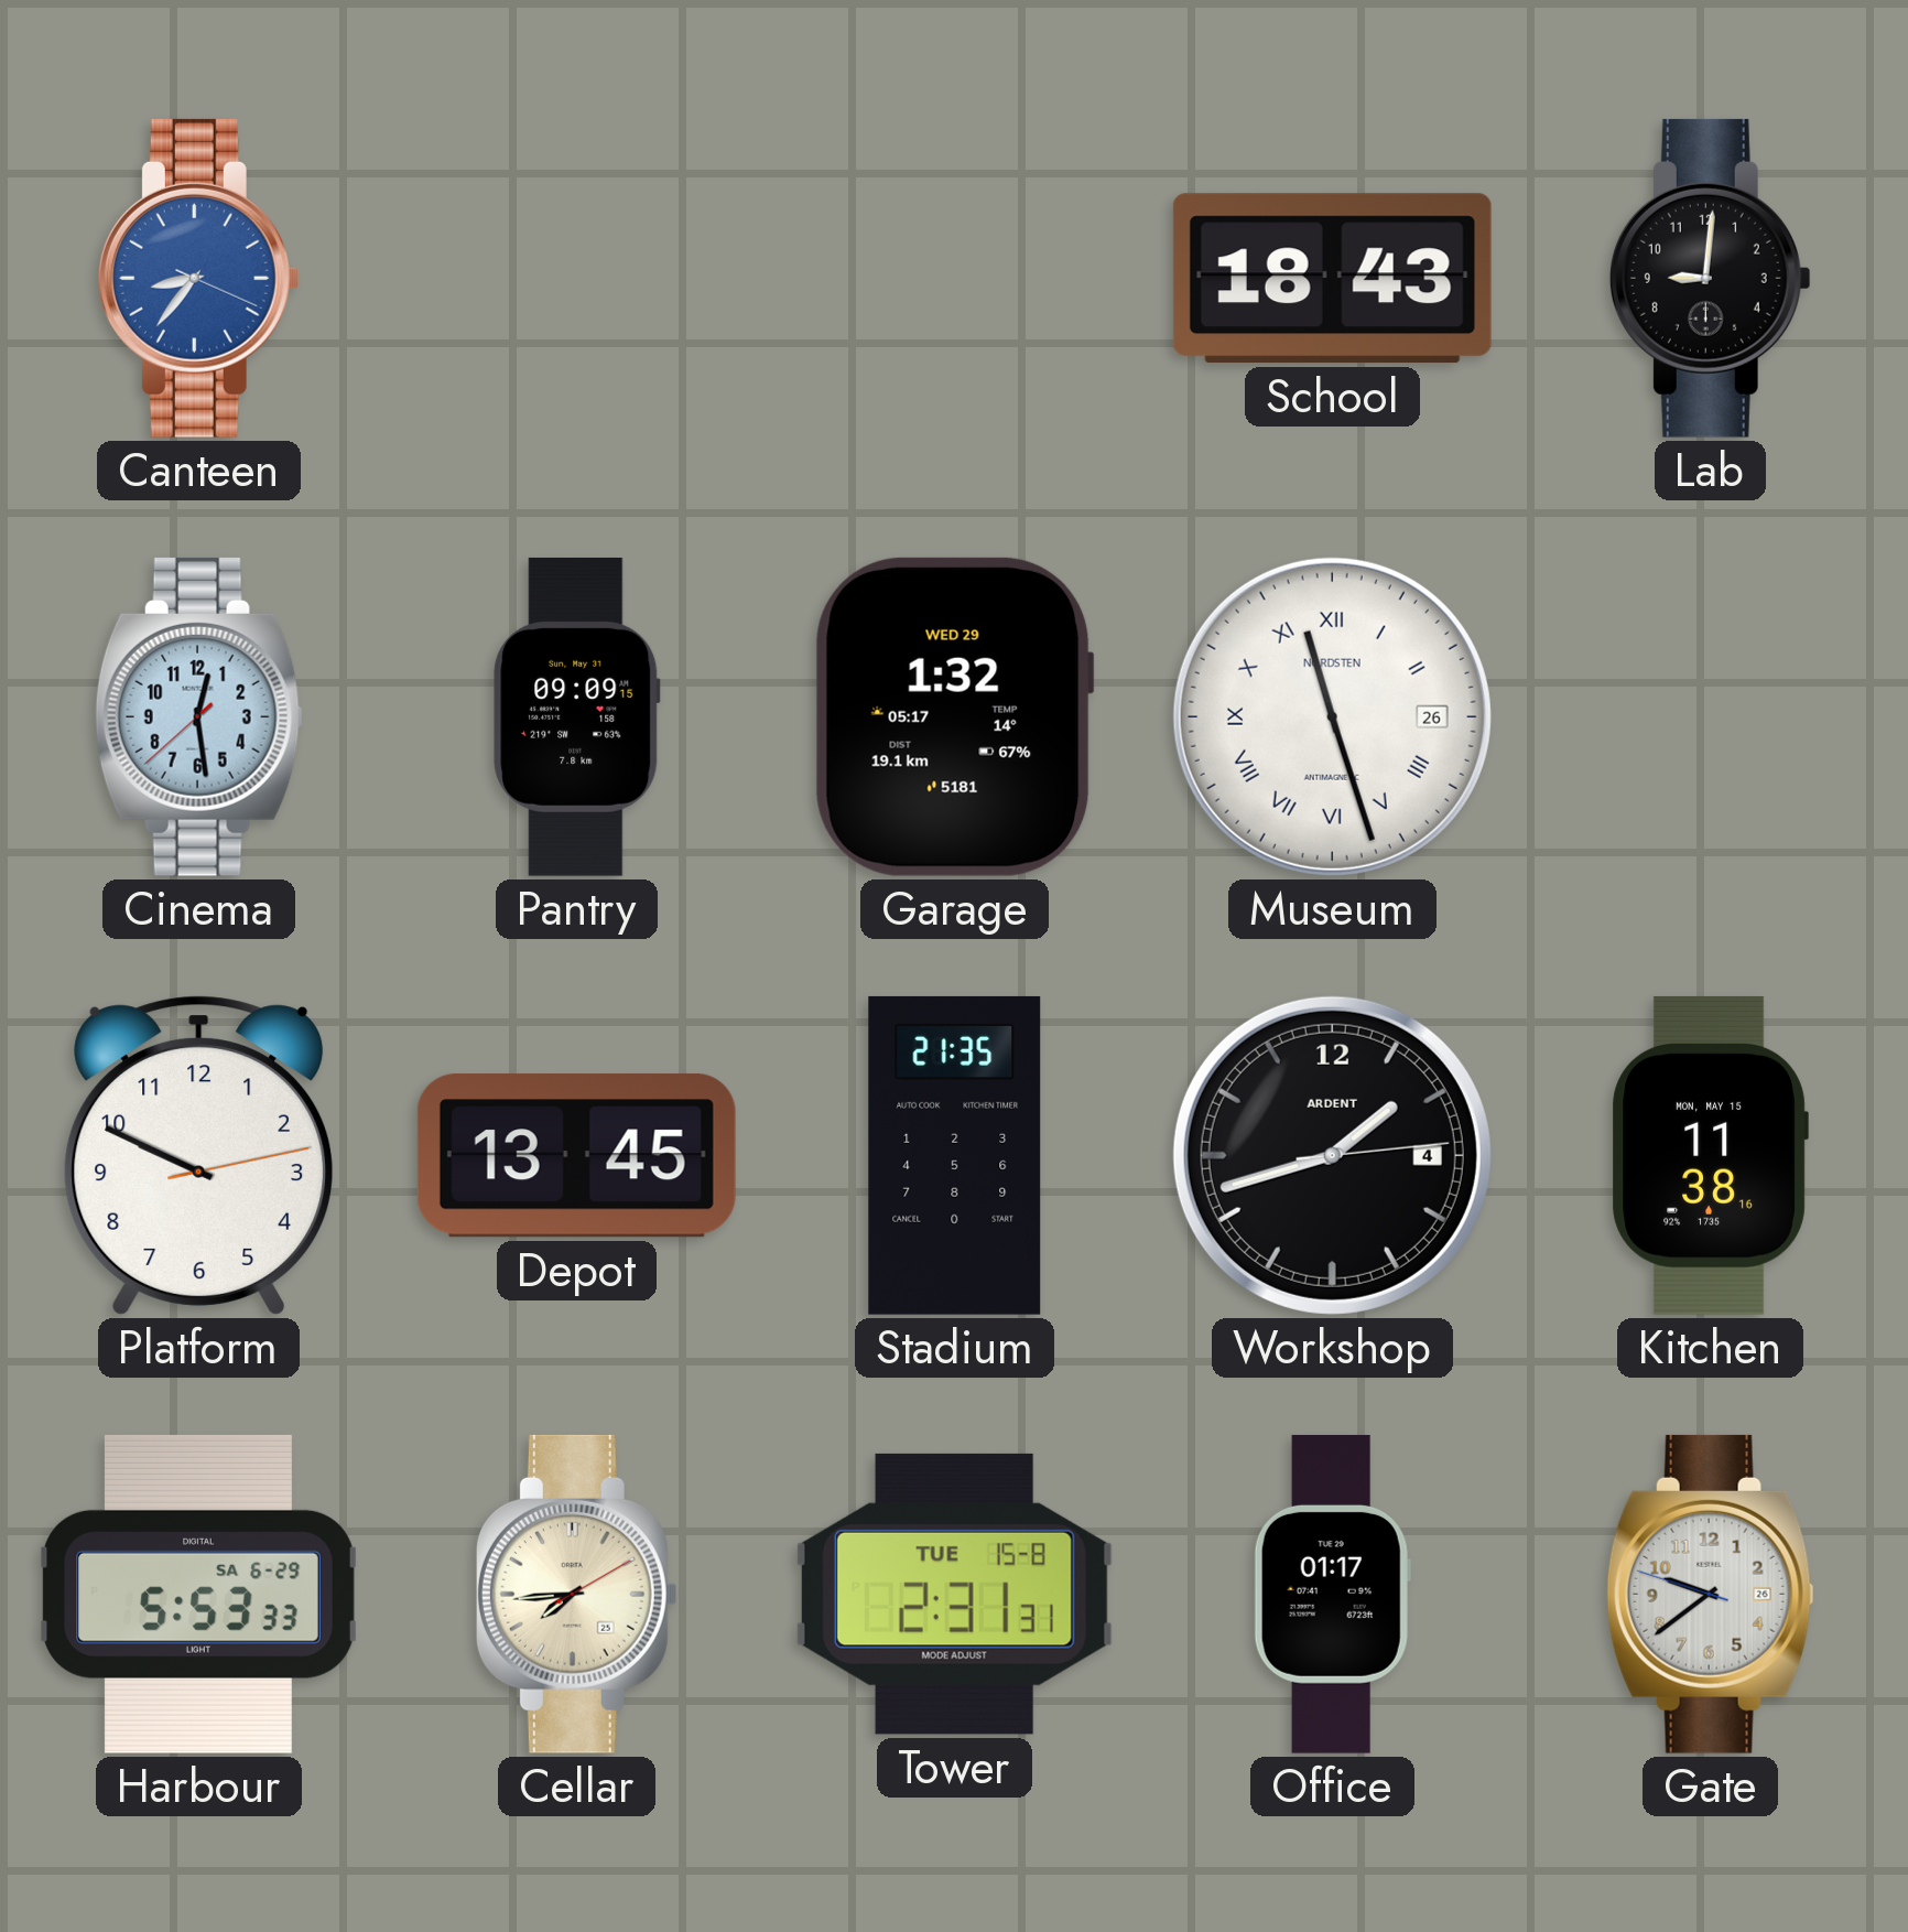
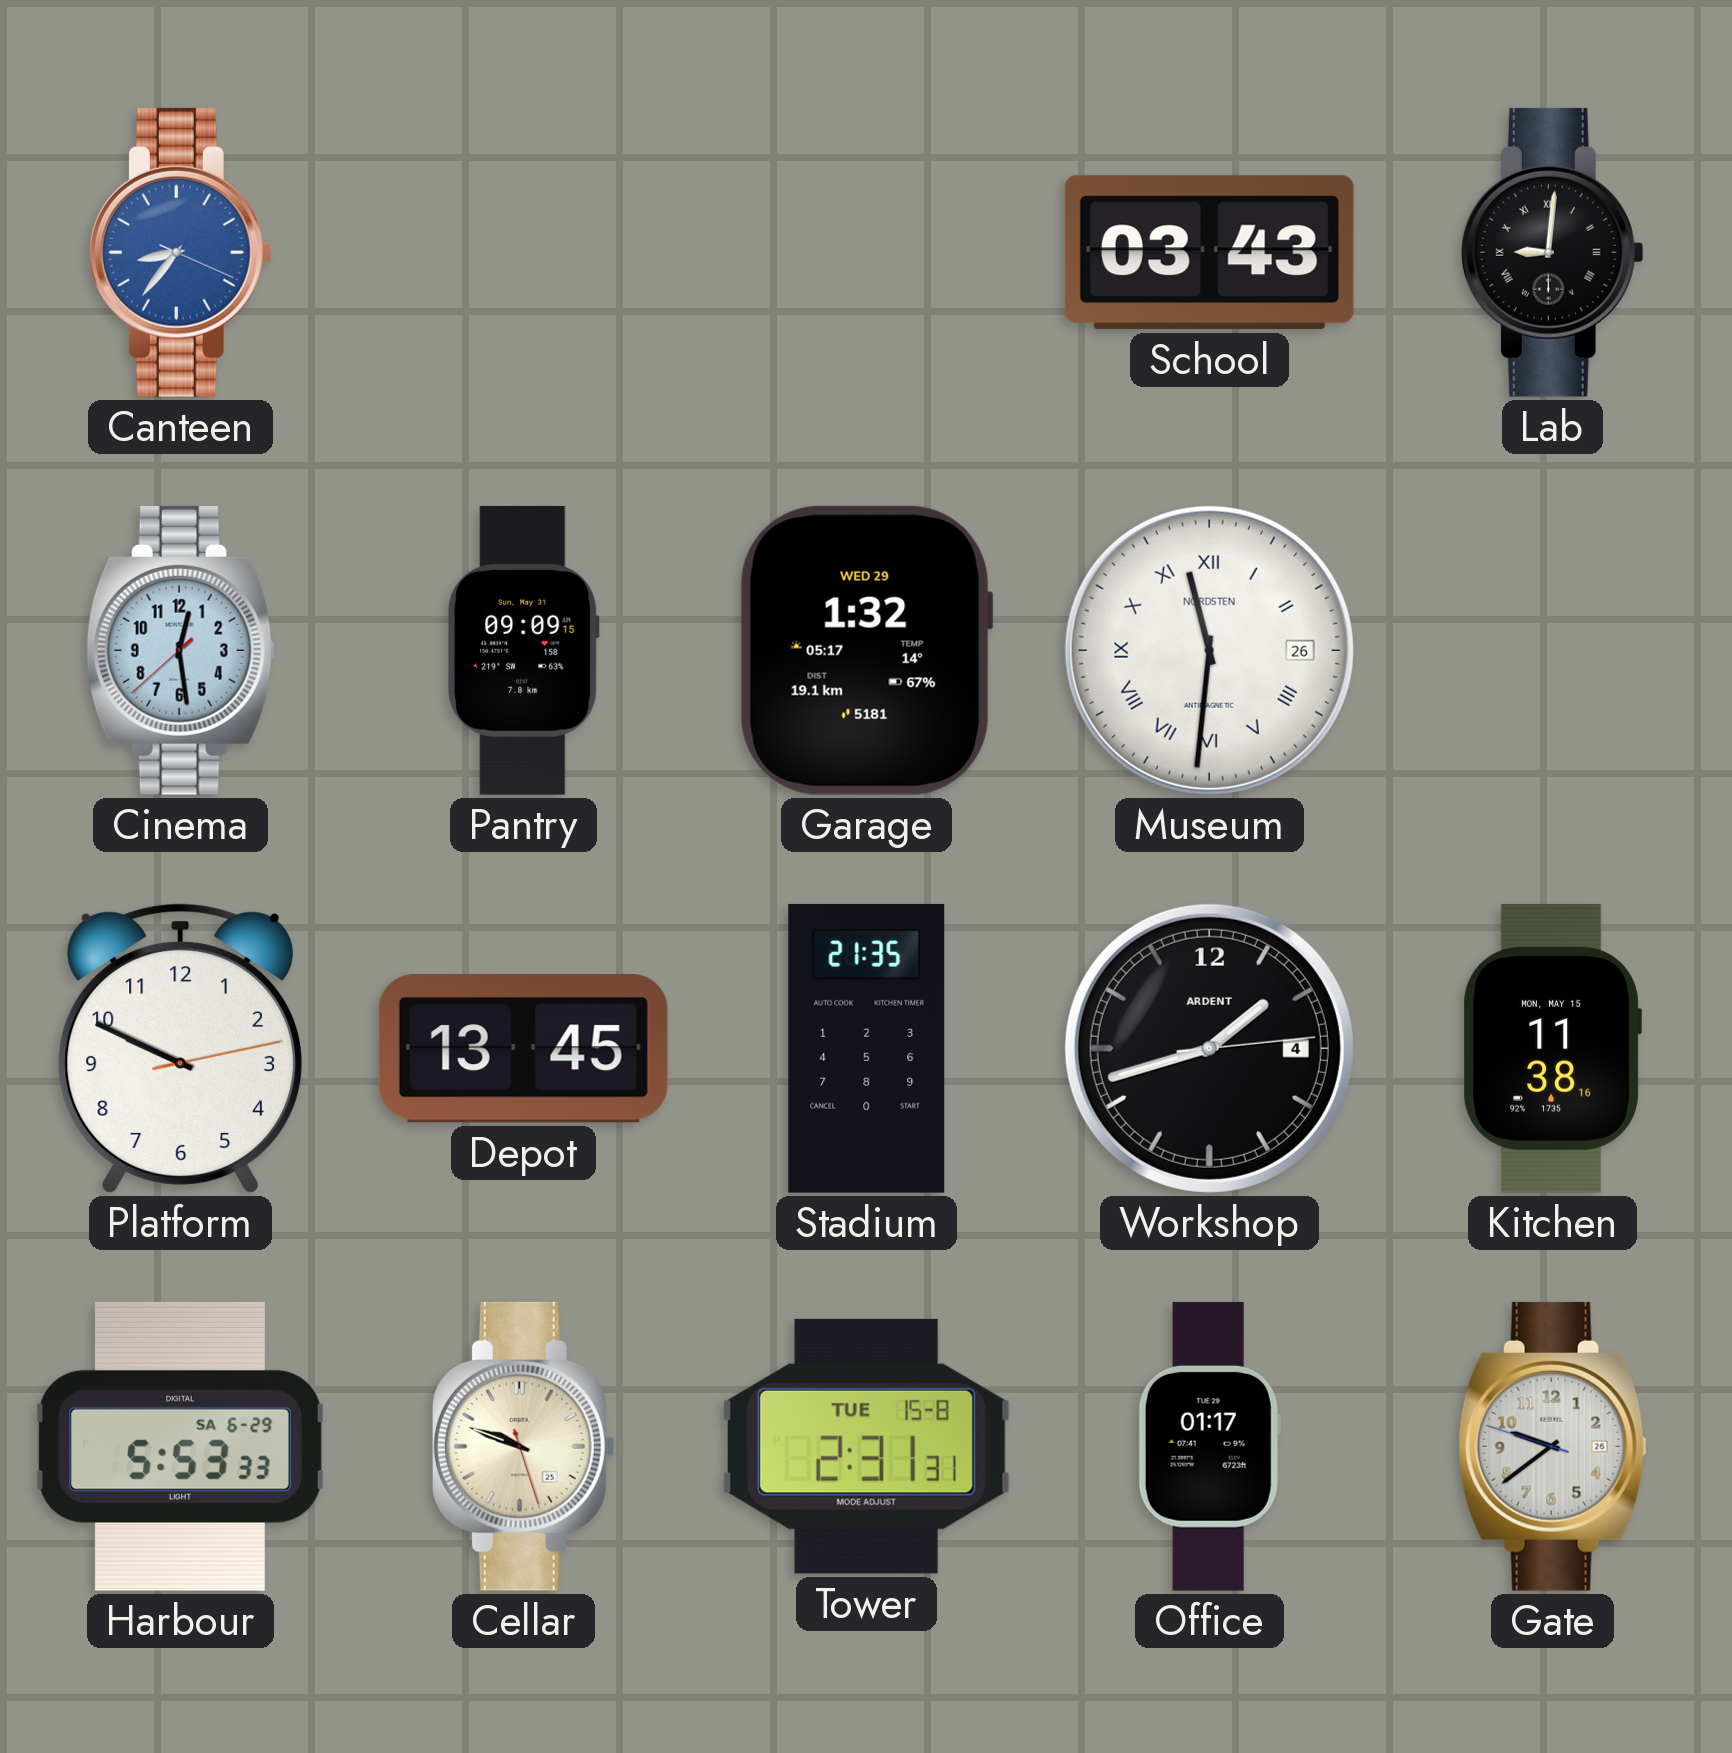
School: 18:43 -> 03:43
Lab numerals: Arabic -> Roman
Museum: 11:27 -> 11:31
Cellar: 7:44 -> 9:48
